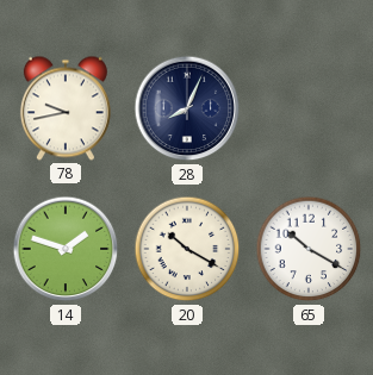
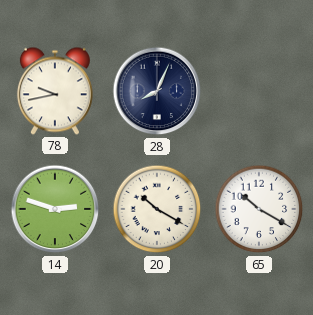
14: 1:48 -> 2:48
